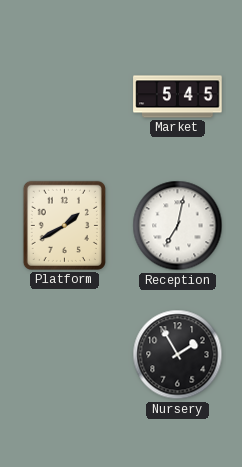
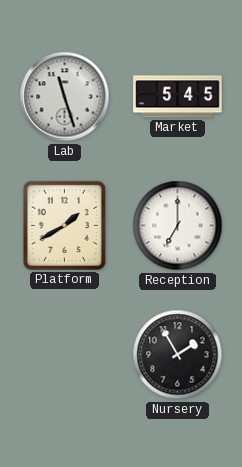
Lab: none -> 11:27
Reception: 7:02 -> 7:00
